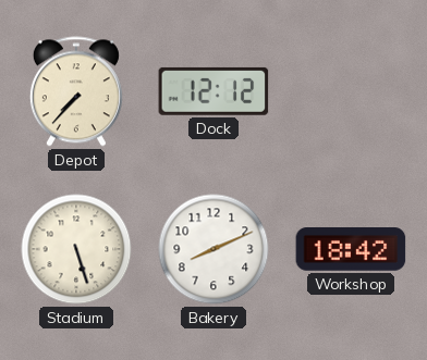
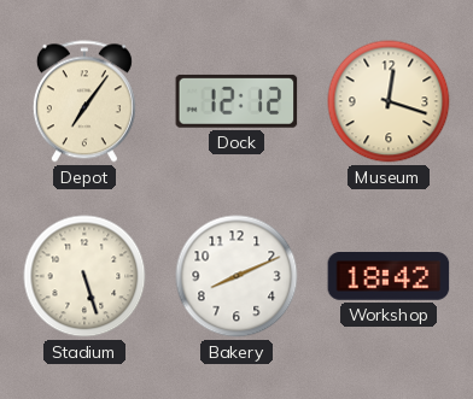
Depot: 7:37 -> 7:06
Museum: none -> 12:18
